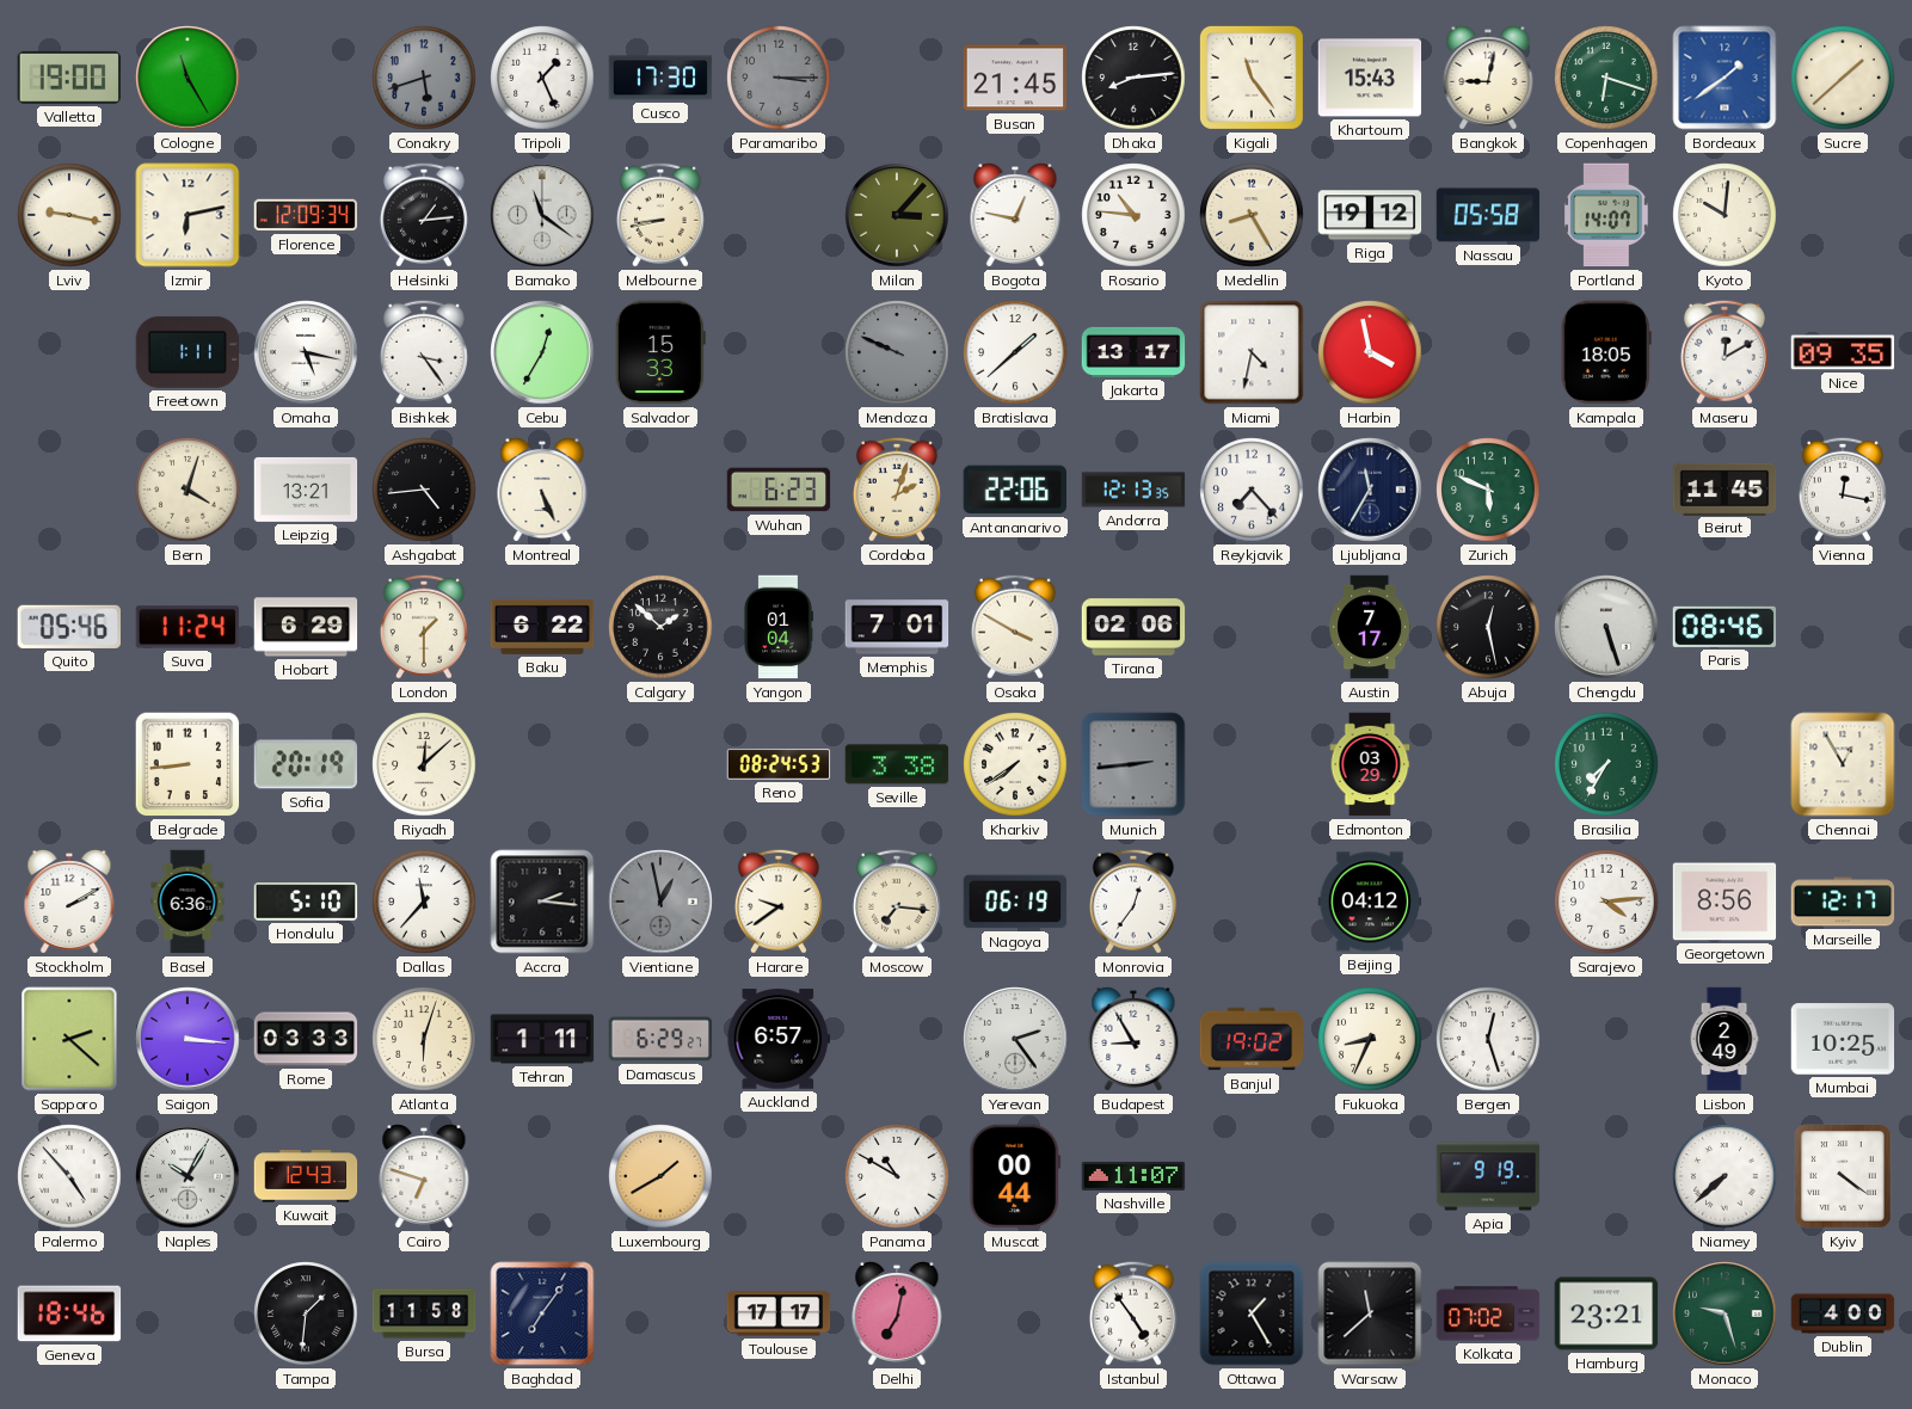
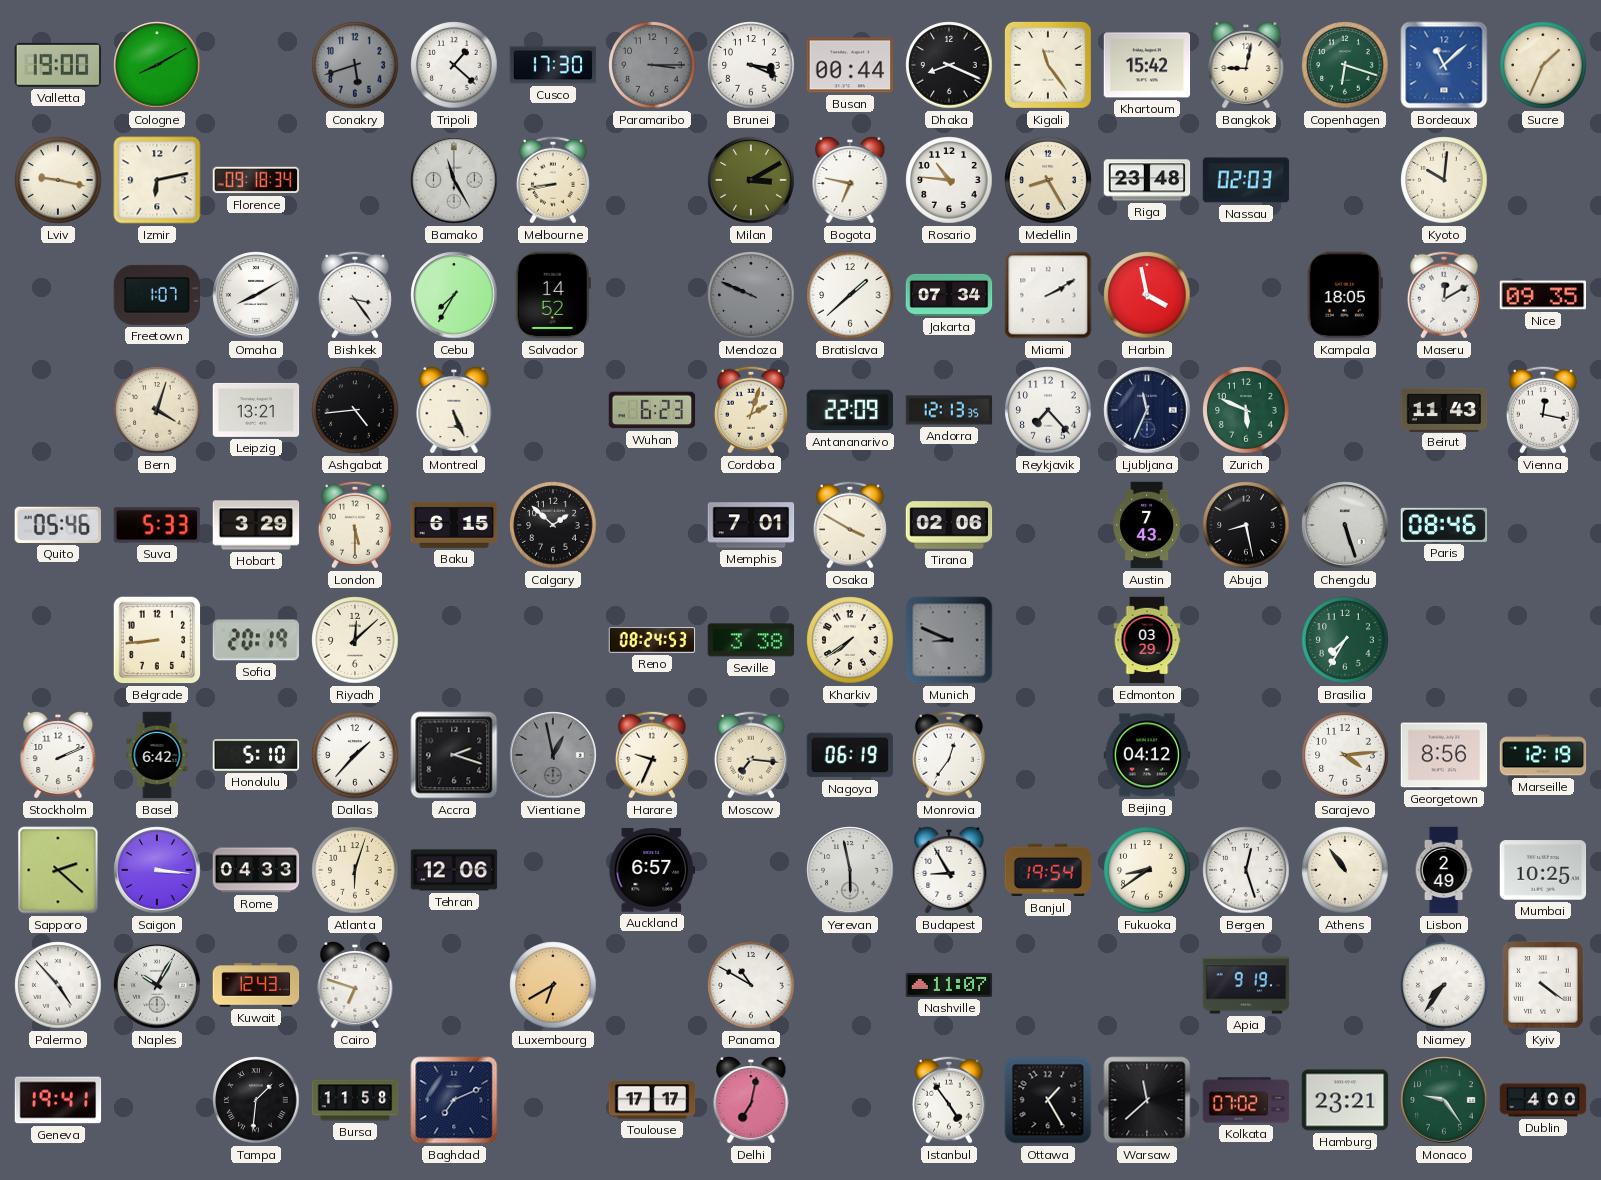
Cologne: 11:25 -> 8:10
Tripoli: 1:26 -> 1:22
Brunei: none -> 3:19
Busan: 21:45 -> 00:44
Dhaka: 8:14 -> 8:19
Khartoum: 15:43 -> 15:42
Bordeaux: 1:39 -> 11:08
Sucre: 1:38 -> 1:34
Florence: 12:09 -> 09:18
Helsinki: 1:14 -> none
Bamako: 11:21 -> 11:25
Milan: 3:07 -> 3:10
Bogota: 12:47 -> 6:47
Riga: 19:12 -> 23:48
Nassau: 05:58 -> 02:03
Portland: 14:07 -> none
Freetown: 1:11 -> 1:07
Omaha: 5:17 -> 8:10
Cebu: 12:35 -> 7:35
Salvador: 15:33 -> 14:52
Jakarta: 13:17 -> 07:34
Miami: 4:32 -> 2:10
Antananarivo: 22:06 -> 22:09
Ljubljana: 11:35 -> 11:34
Beirut: 11:45 -> 11:43
Suva: 11:24 -> 5:33
Hobart: 6:29 -> 3:29
London: 1:30 -> 5:30
Baku: 6:22 -> 6:15
Yangon: 01:04 -> none
Austin: 7:17 -> 7:43
Abuja: 12:28 -> 8:28
Munich: 2:44 -> 8:49
Chennai: 12:55 -> none
Stockholm: 2:10 -> 2:11
Basel: 6:36 -> 6:42
Dallas: 11:37 -> 1:37
Accra: 2:16 -> 2:18
Harare: 9:39 -> 9:34
Marseille: 12:17 -> 12:19
Rome: 03:33 -> 04:33
Tehran: 1:11 -> 12:06
Damascus: 6:29 -> none
Yerevan: 2:24 -> 5:58
Banjul: 19:02 -> 19:54
Fukuoka: 8:34 -> 8:39
Athens: none -> 10:54
Luxembourg: 1:40 -> 6:40
Muscat: 00:44 -> none
Niamey: 7:38 -> 7:36
Geneva: 18:46 -> 19:41
Baghdad: 7:06 -> 7:11
Monaco: 9:27 -> 9:24
